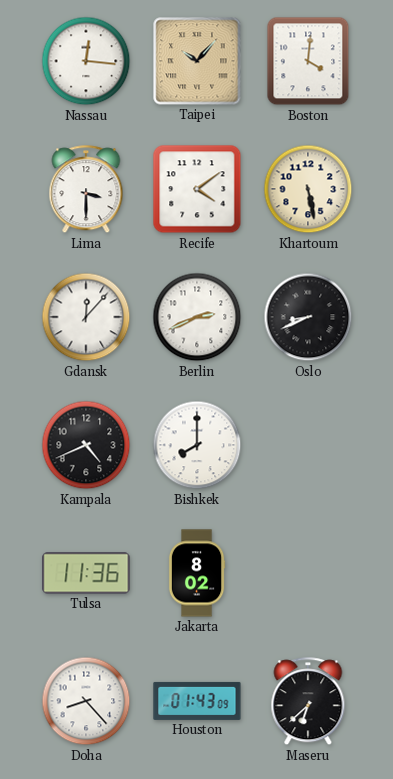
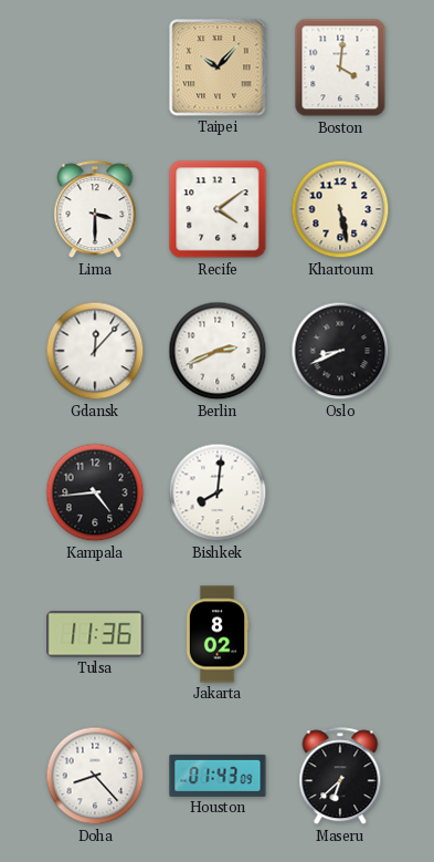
Nassau: 12:16 -> none
Kampala: 4:41 -> 4:44
Bishkek: 8:00 -> 8:01
